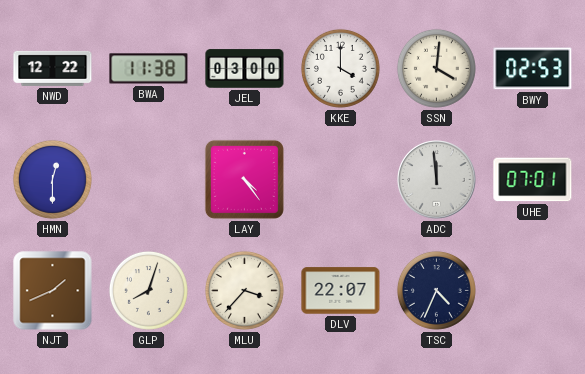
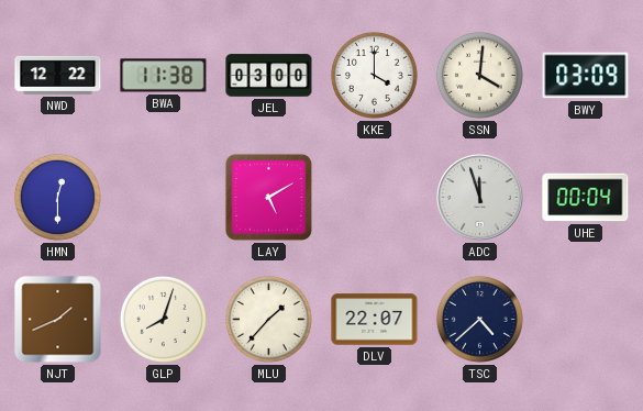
BWY: 02:53 -> 03:09
LAY: 4:24 -> 5:10
ADC: 11:59 -> 11:57
UHE: 07:01 -> 00:04
MLU: 3:37 -> 1:37
TSC: 4:34 -> 4:38
